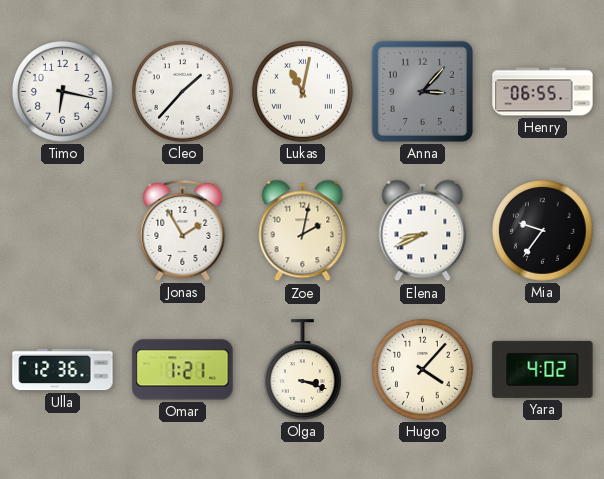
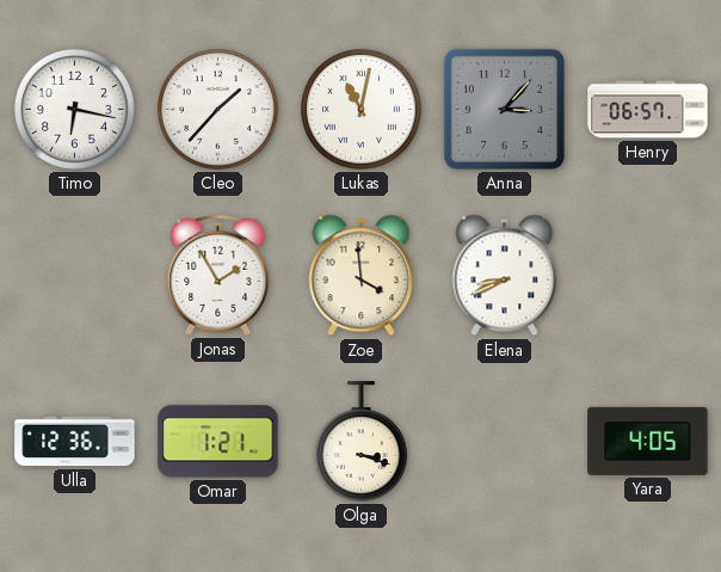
Henry: 06:55 -> 06:57
Zoe: 2:02 -> 3:59
Mia: 9:36 -> none
Hugo: 4:07 -> none
Yara: 4:02 -> 4:05
